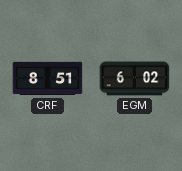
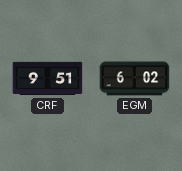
CRF: 8:51 -> 9:51
